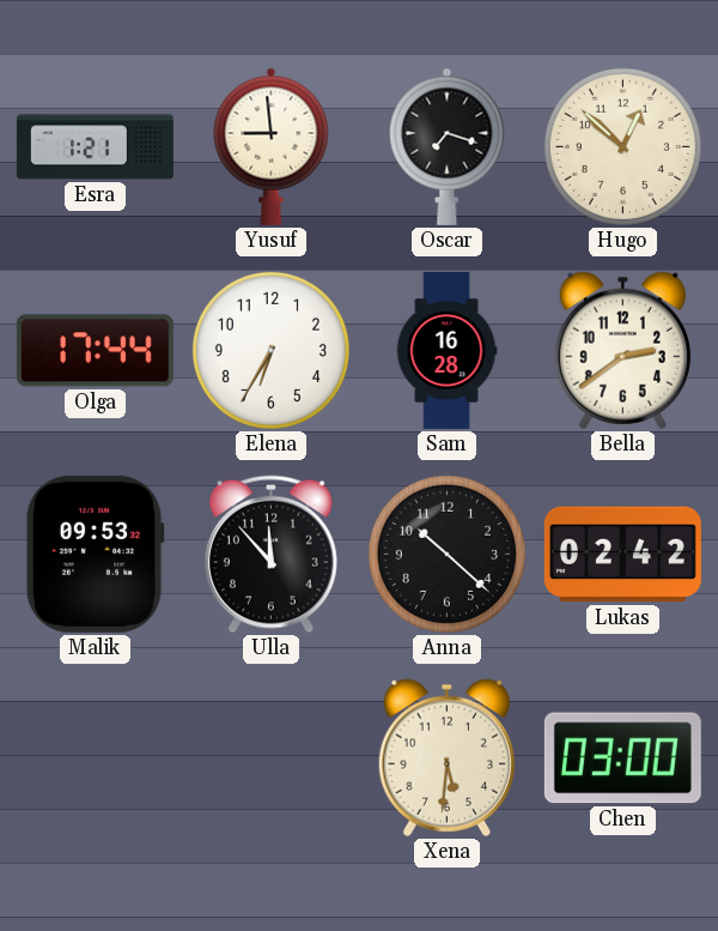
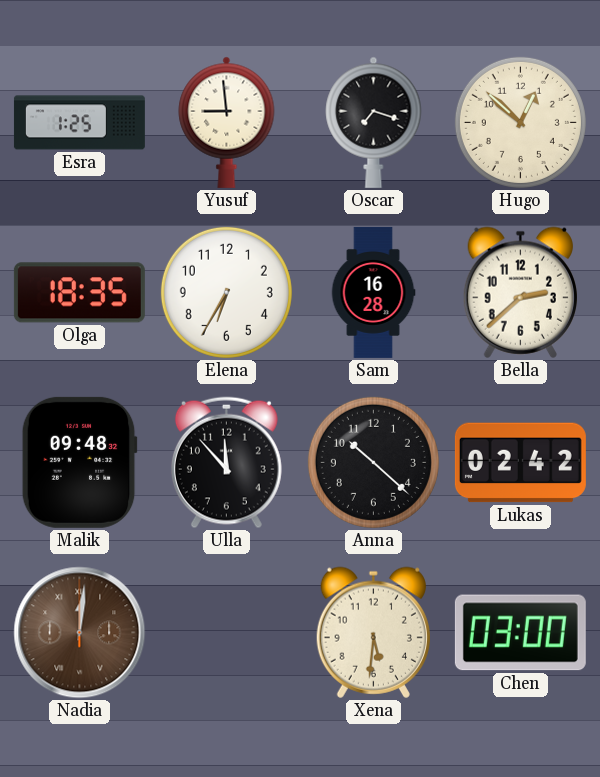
Esra: 1:21 -> 1:25
Olga: 17:44 -> 18:35
Bella: 2:39 -> 2:38
Malik: 09:53 -> 09:48
Nadia: none -> 12:01
